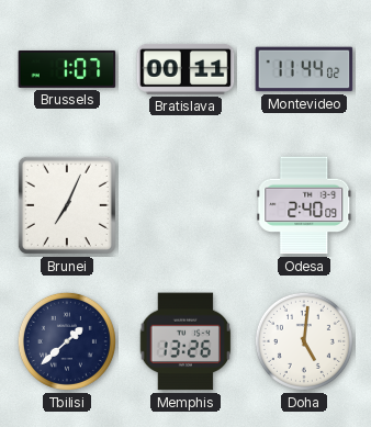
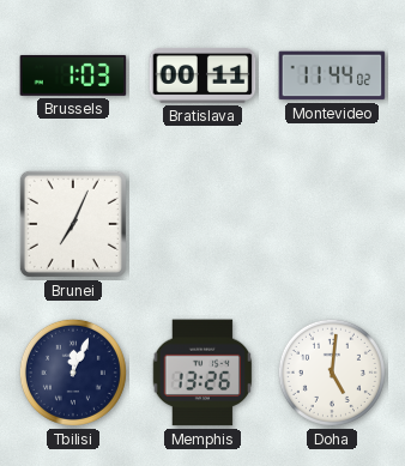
Brussels: 1:07 -> 1:03
Odesa: 2:40 -> none
Tbilisi: 1:38 -> 12:04
